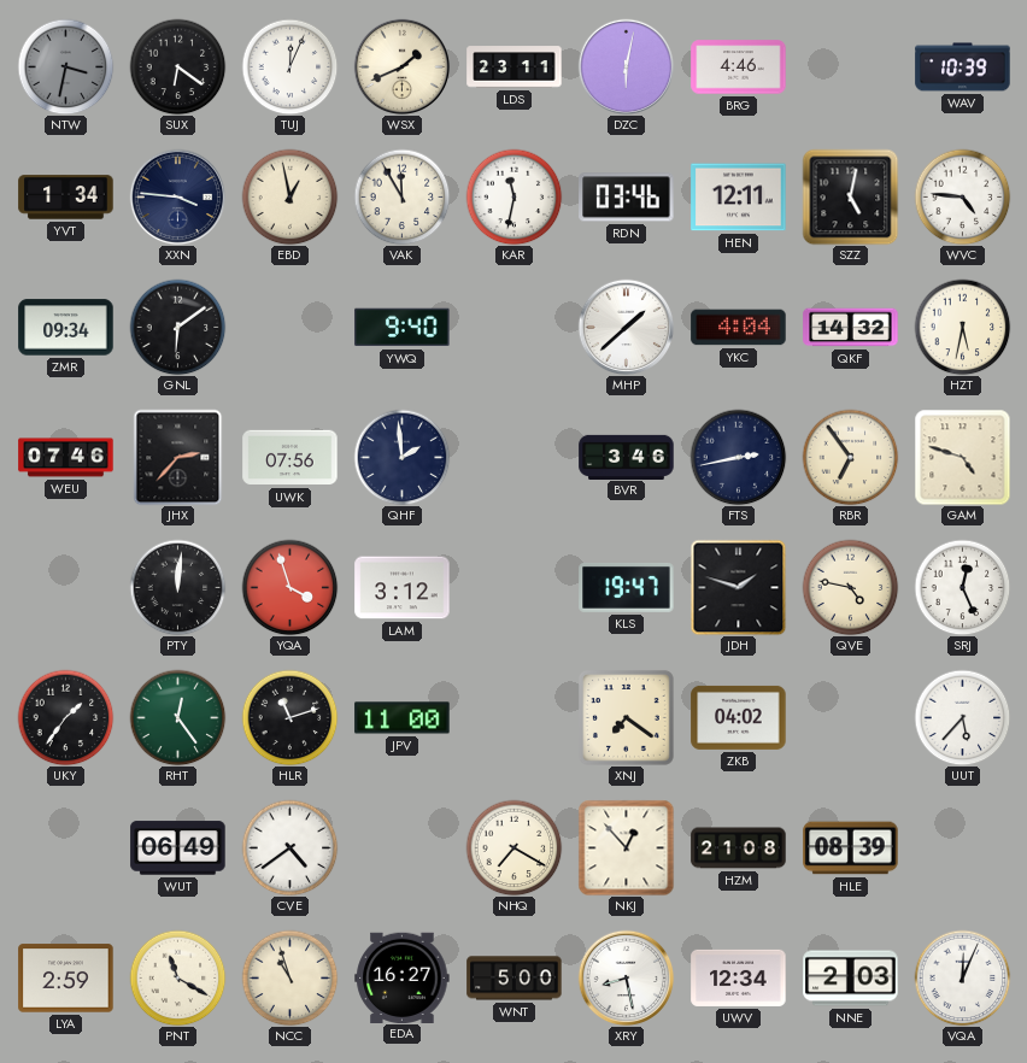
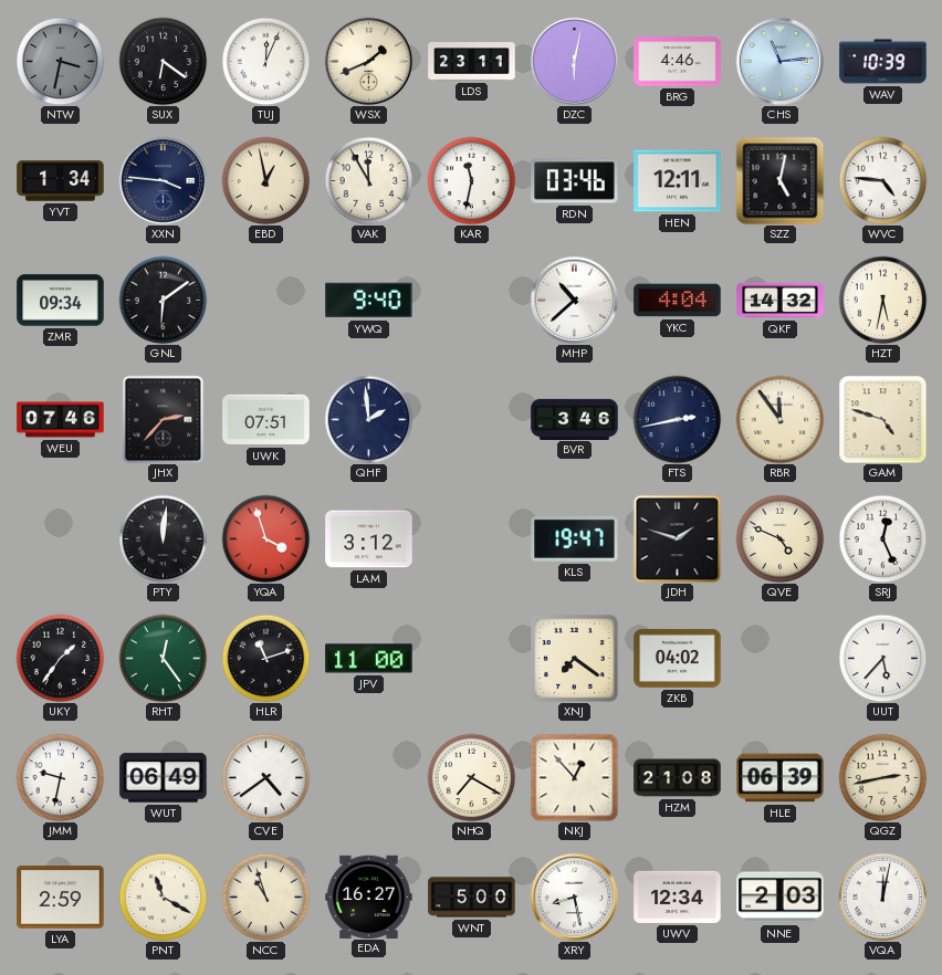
CHS: none -> 11:14
MHP: 1:38 -> 10:38
UWK: 07:56 -> 07:51
RBR: 6:54 -> 11:54
QVE: 4:47 -> 4:49
JMM: none -> 9:32
HLE: 08:39 -> 06:39
QGZ: none -> 2:43
VQA: 12:04 -> 12:02
